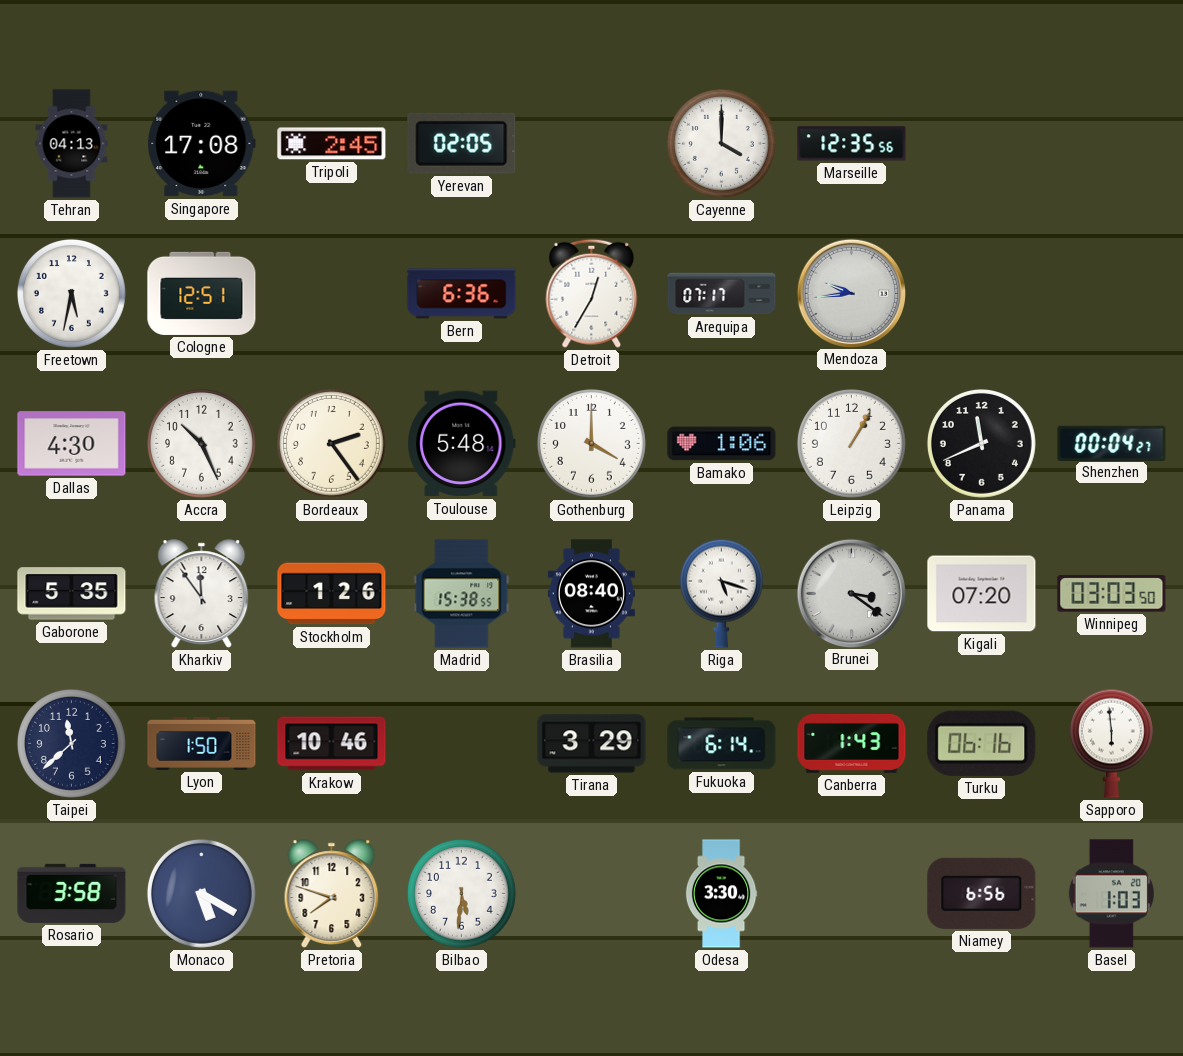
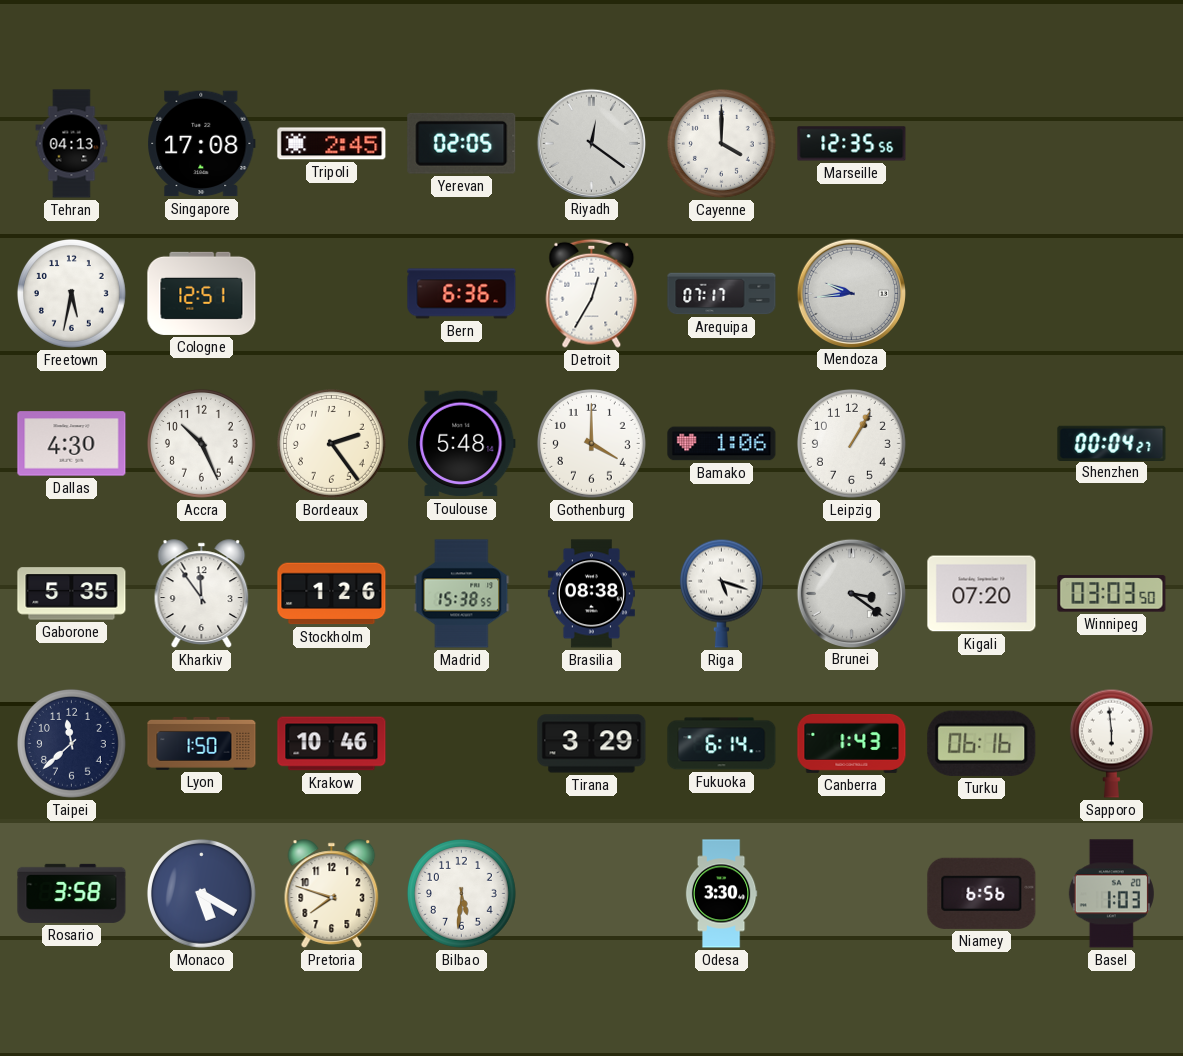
Riyadh: none -> 12:21
Panama: 11:41 -> none
Brasilia: 08:40 -> 08:38
